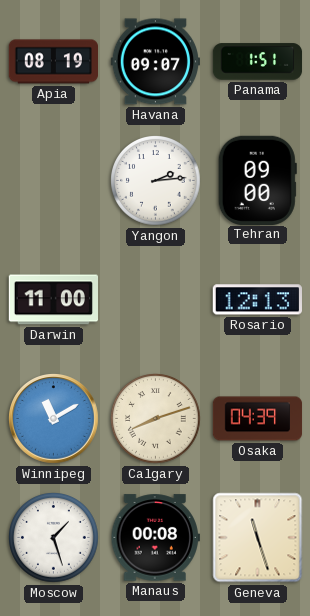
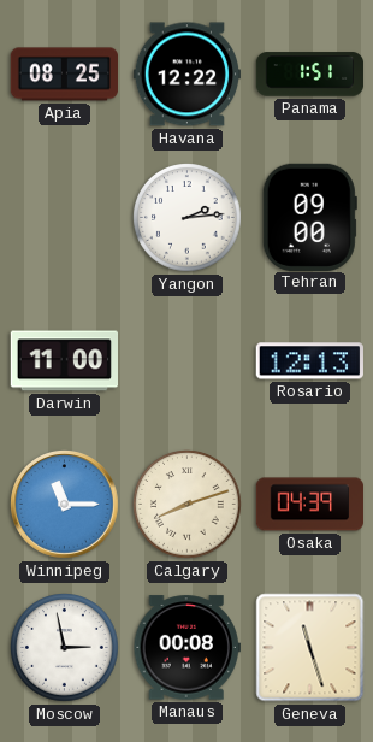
Apia: 08:19 -> 08:25
Havana: 09:07 -> 12:22
Winnipeg: 11:10 -> 11:15
Moscow: 1:27 -> 2:58
